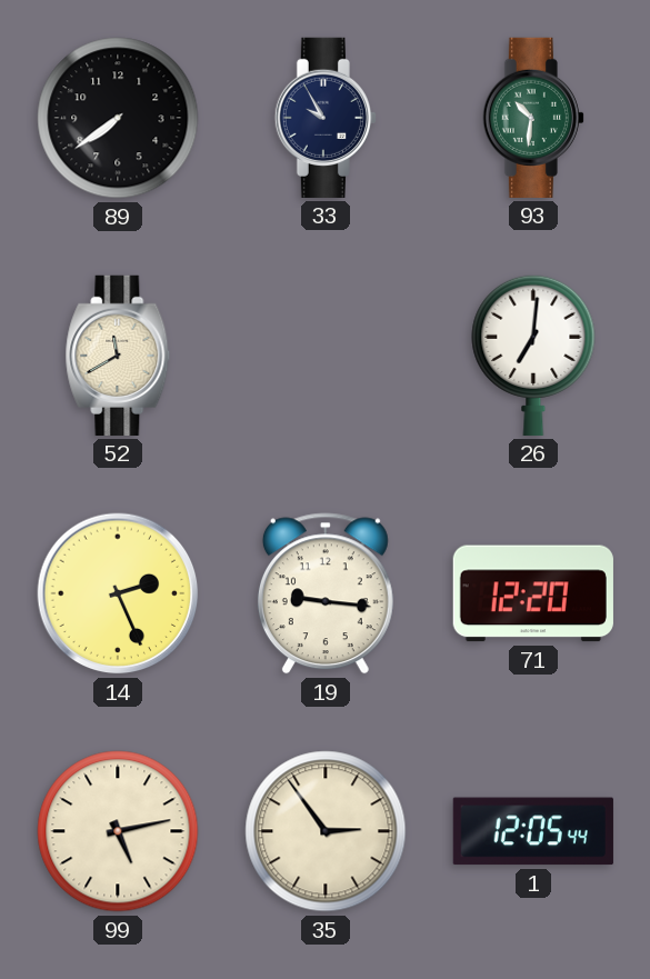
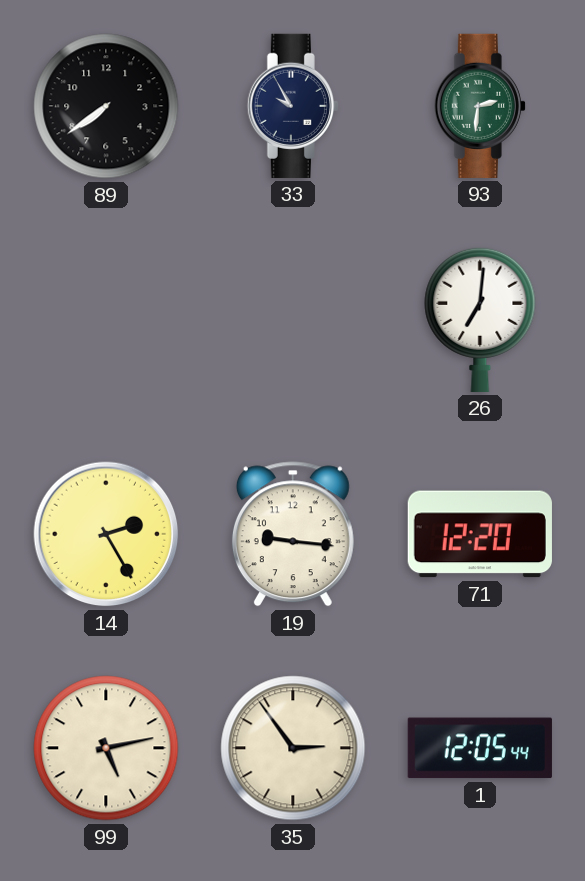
93: 10:31 -> 2:31
52: 11:40 -> none
14: 2:26 -> 2:25
